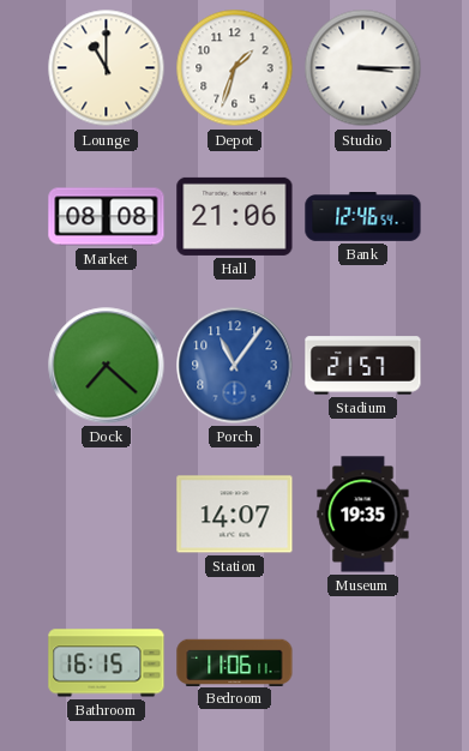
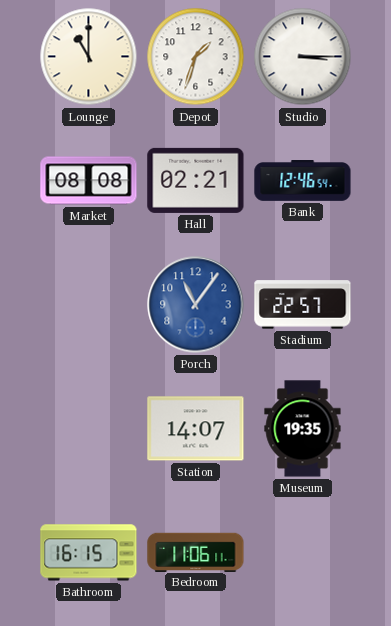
Hall: 21:06 -> 02:21
Dock: 7:22 -> none
Stadium: 21:57 -> 22:57
